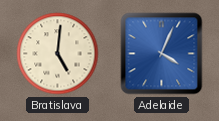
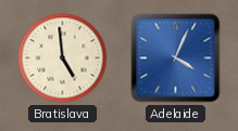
Bratislava: 5:01 -> 4:59
